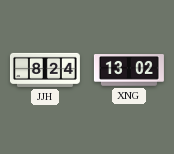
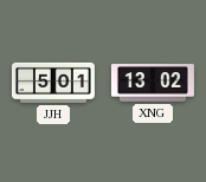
JJH: 8:24 -> 5:01
